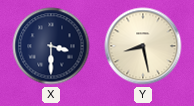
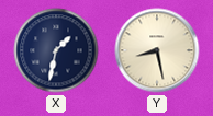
X: 3:30 -> 1:32
